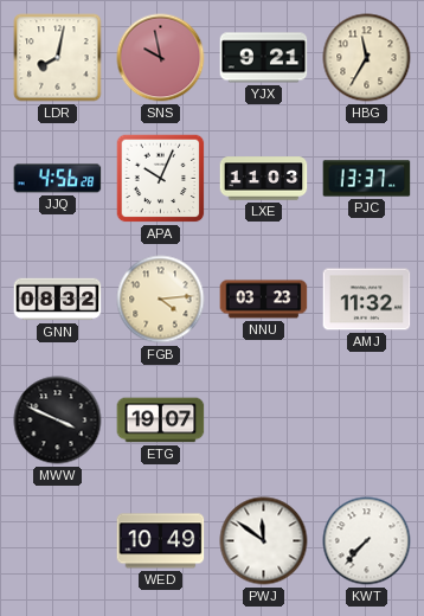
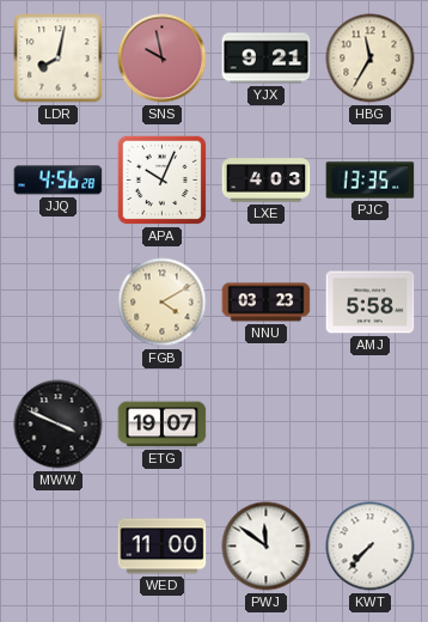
LXE: 11:03 -> 4:03
PJC: 13:37 -> 13:35
GNN: 08:32 -> none
FGB: 4:14 -> 4:10
AMJ: 11:32 -> 5:58
WED: 10:49 -> 11:00
